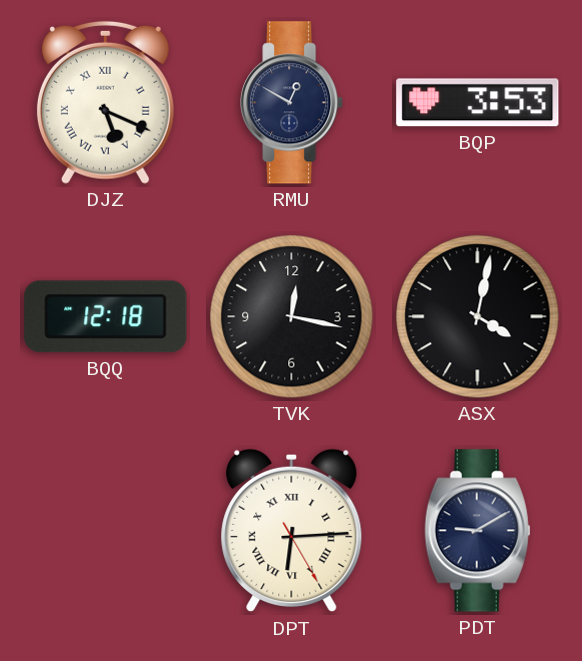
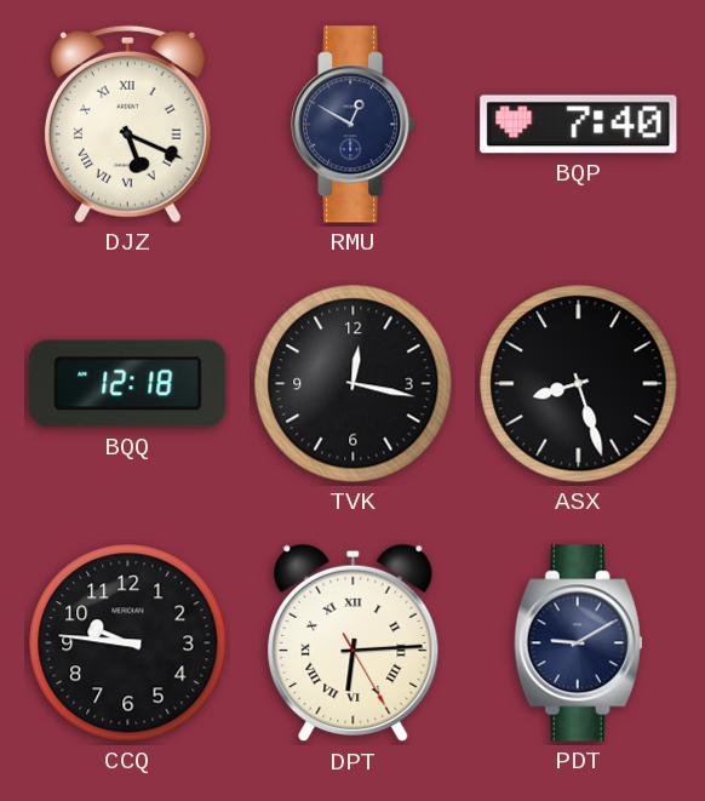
BQP: 3:53 -> 7:40
ASX: 4:02 -> 8:27
CCQ: none -> 9:46
